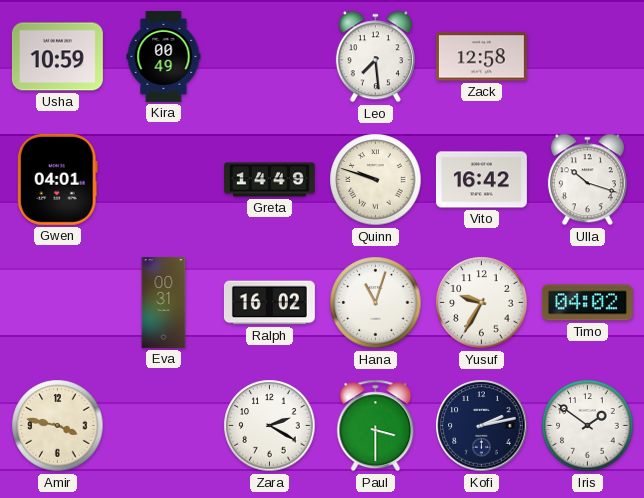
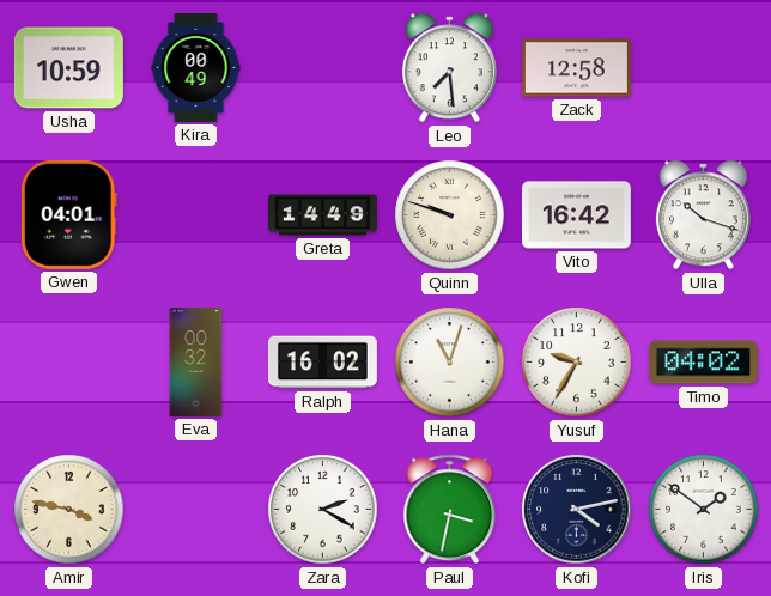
Eva: 00:31 -> 00:32
Paul: 3:30 -> 3:32
Kofi: 2:13 -> 4:13
